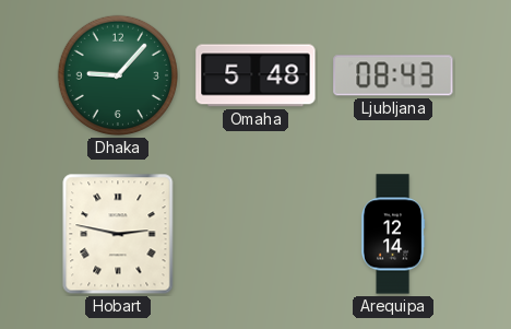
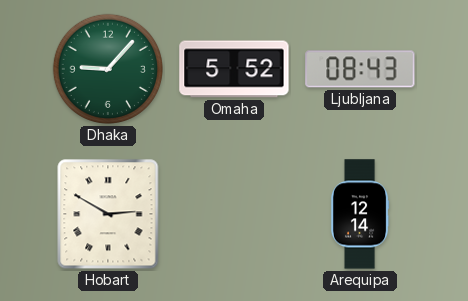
Omaha: 5:48 -> 5:52
Hobart: 2:47 -> 2:50
